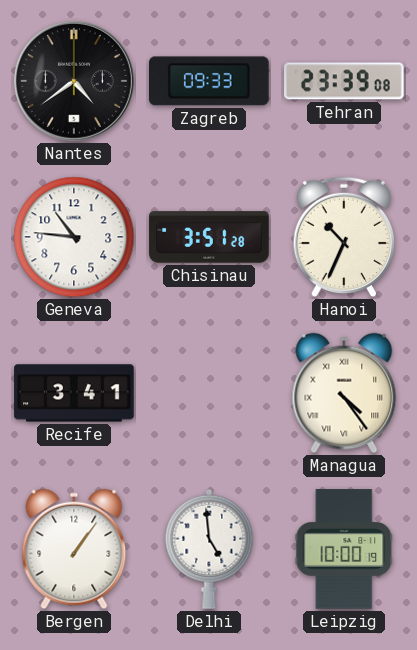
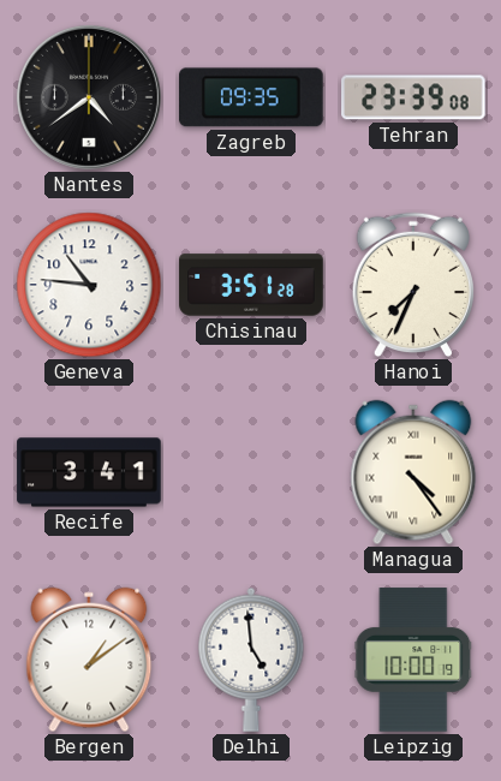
Zagreb: 09:33 -> 09:35
Hanoi: 10:34 -> 7:34
Bergen: 1:06 -> 1:09
